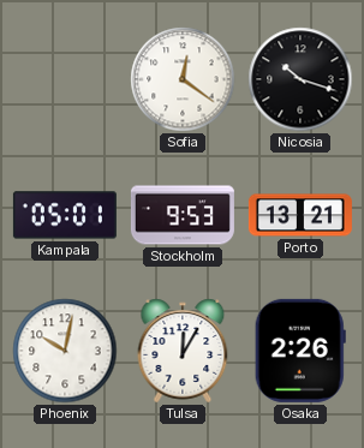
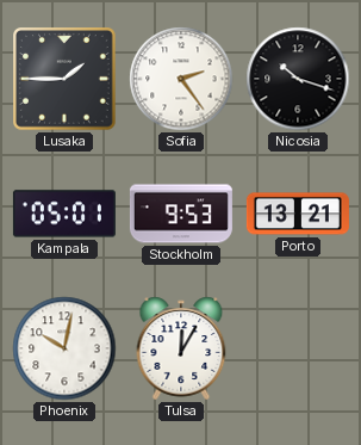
Lusaka: none -> 1:45
Sofia: 12:21 -> 2:24
Osaka: 2:26 -> none
